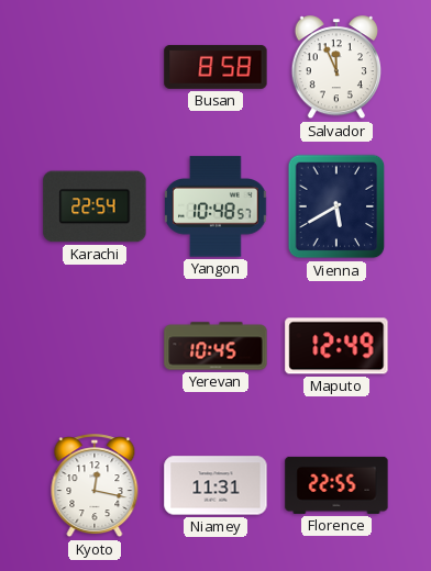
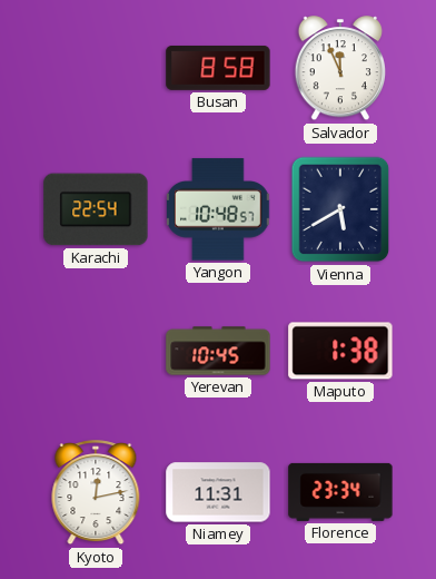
Maputo: 12:49 -> 1:38
Kyoto: 12:17 -> 12:13
Florence: 22:55 -> 23:34
